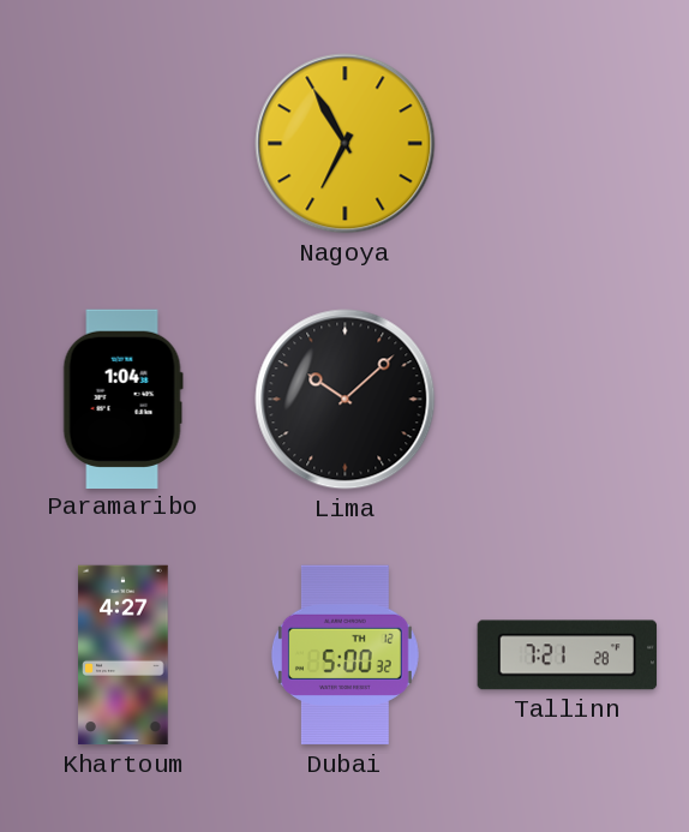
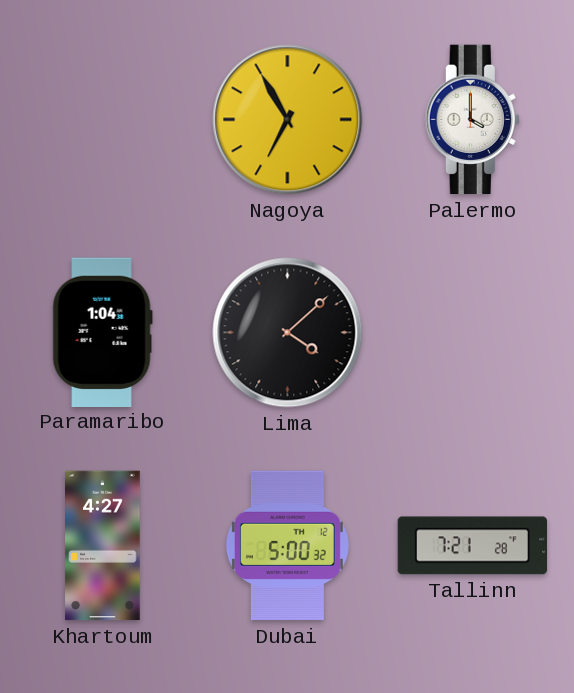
Palermo: none -> 4:00
Lima: 10:08 -> 4:08
